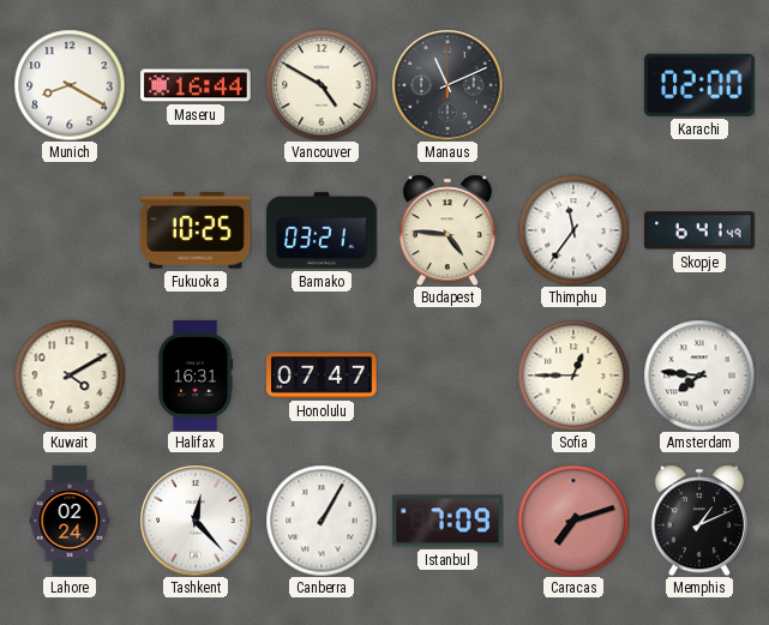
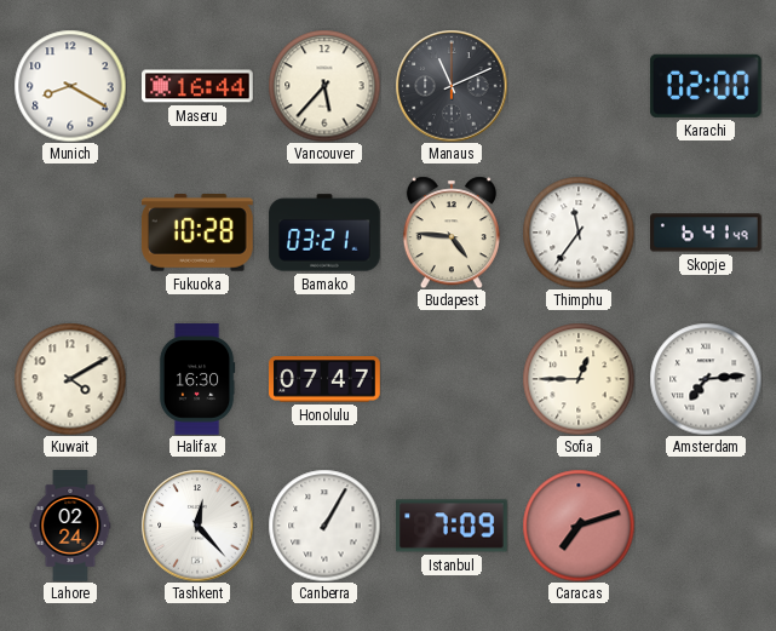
Vancouver: 4:50 -> 5:37
Fukuoka: 10:25 -> 10:28
Halifax: 16:31 -> 16:30
Amsterdam: 7:46 -> 7:14
Memphis: 1:11 -> none
